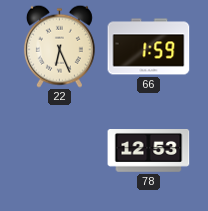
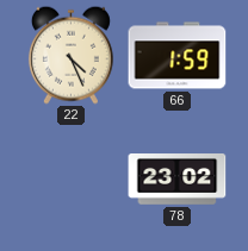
22: 6:26 -> 4:26
78: 12:53 -> 23:02
